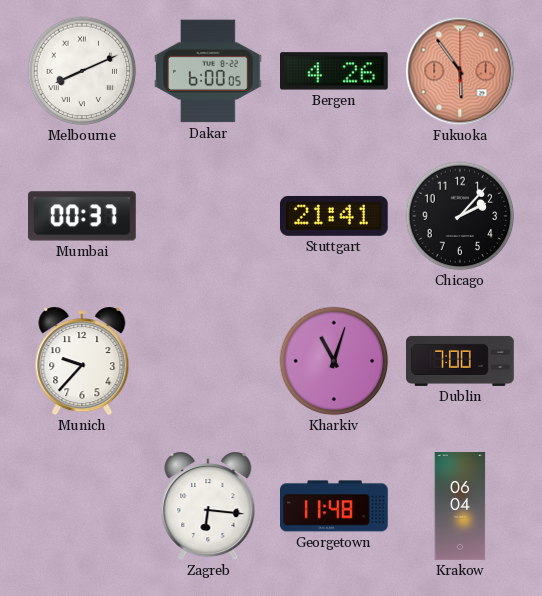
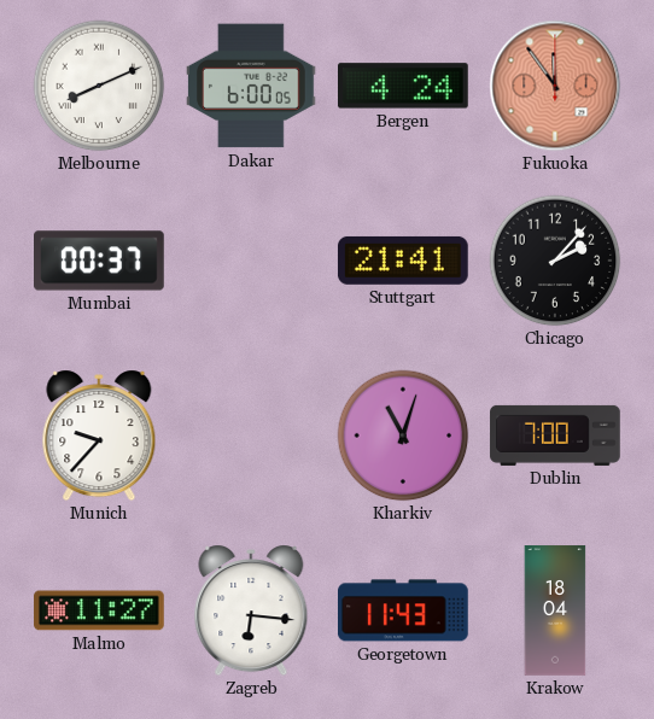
Bergen: 4:26 -> 4:24
Fukuoka: 5:54 -> 11:54
Malmo: none -> 11:27
Georgetown: 11:48 -> 11:43
Krakow: 06:04 -> 18:04
